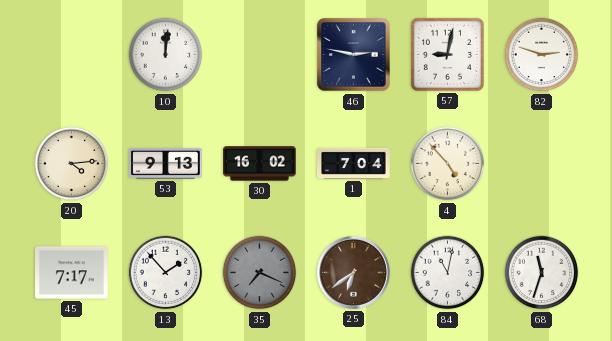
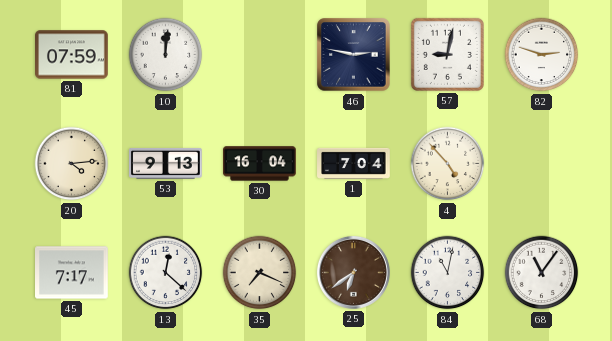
81: none -> 07:59
30: 16:02 -> 16:04
13: 1:53 -> 12:22
35 dial: grey -> cream
68: 11:33 -> 11:06
